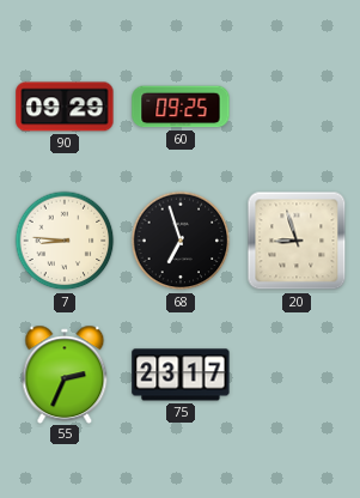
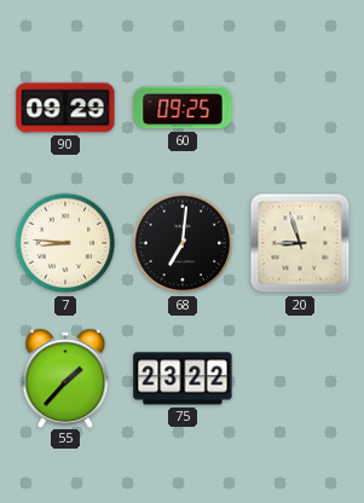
68: 6:57 -> 7:01
55: 2:34 -> 1:37
75: 23:17 -> 23:22
